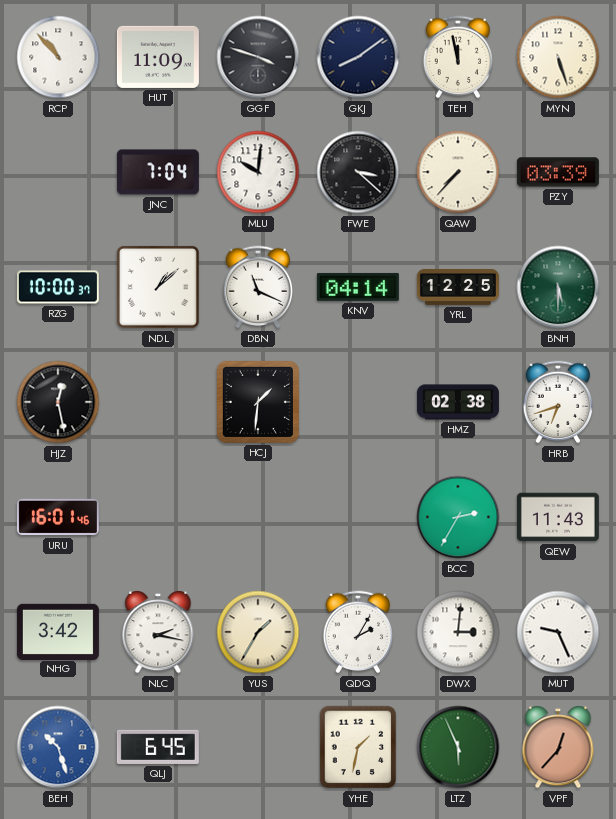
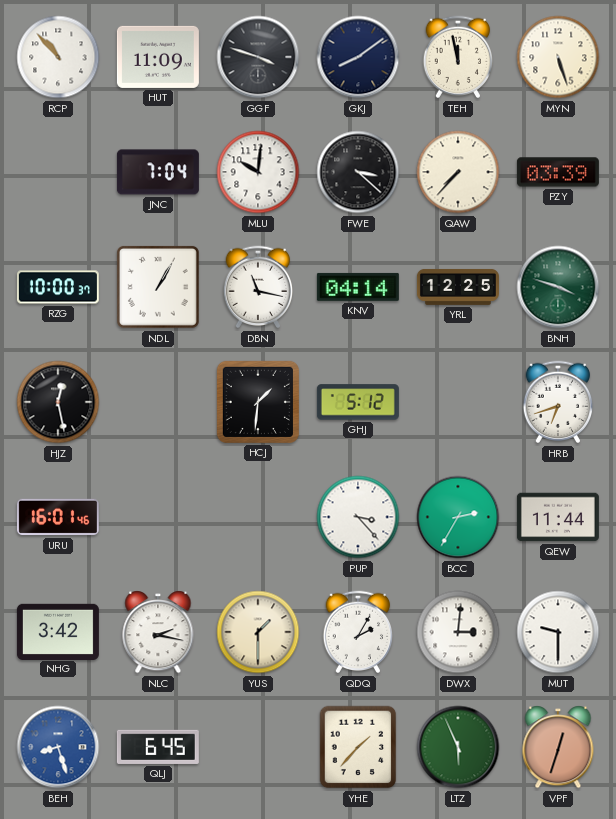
NDL: 1:08 -> 1:05
DBN: 11:19 -> 11:17
BNH: 5:30 -> 3:48
GHJ: none -> 5:12
HMZ: 02:38 -> none
PUP: none -> 3:23
QEW: 11:43 -> 11:44
YUS: 1:35 -> 1:30
MUT: 9:26 -> 9:30
BEH: 10:27 -> 8:27
YHE: 1:32 -> 1:37
VPF: 12:37 -> 12:33
